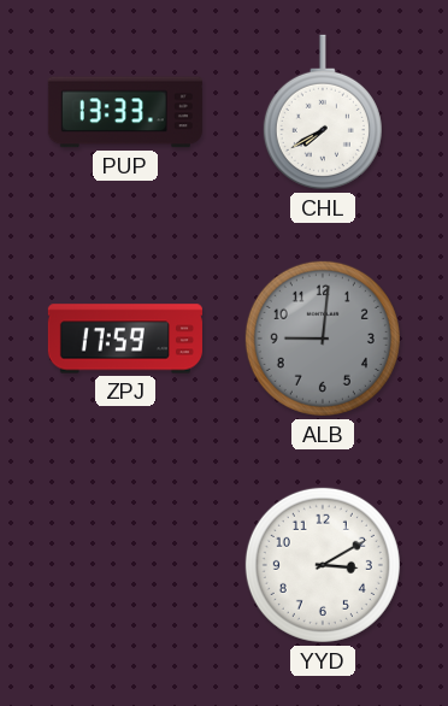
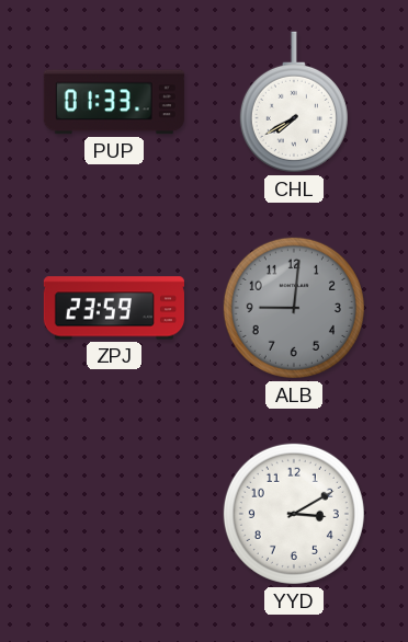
PUP: 13:33 -> 01:33
ZPJ: 17:59 -> 23:59
